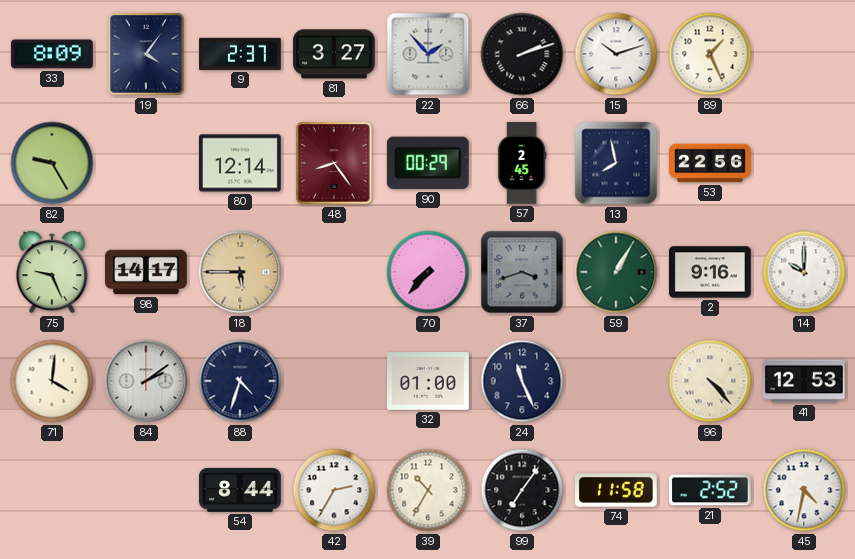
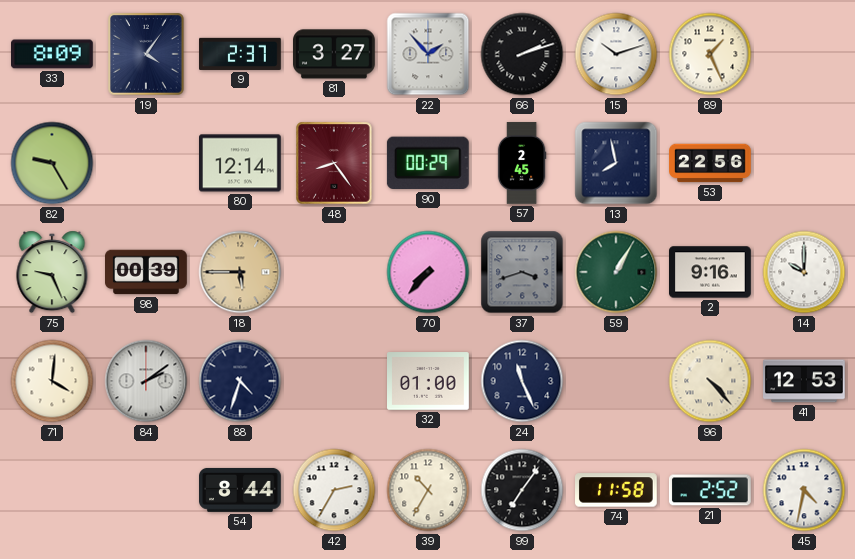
98: 14:17 -> 00:39
